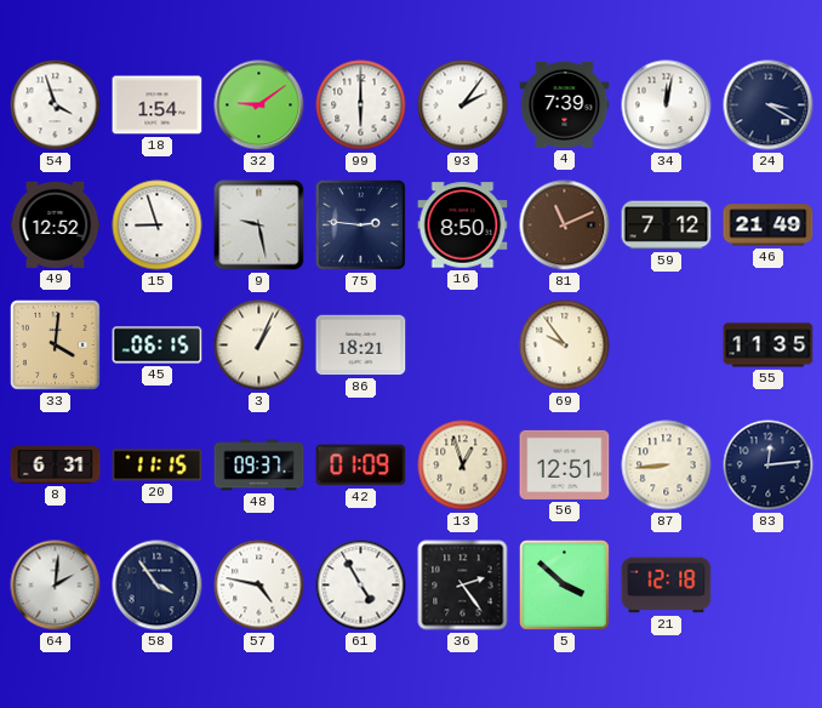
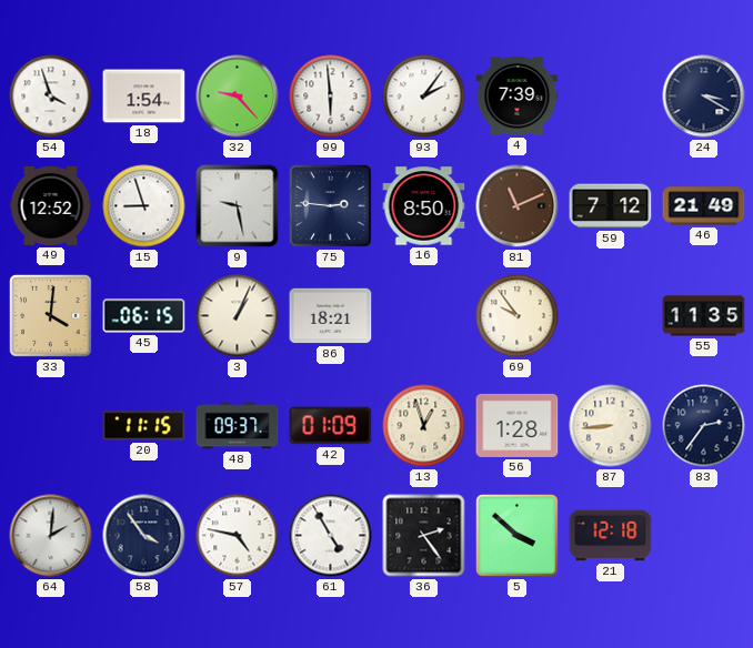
32: 9:09 -> 9:23
99: 6:00 -> 5:59
34: 12:02 -> none
8: 6:31 -> none
56: 12:51 -> 1:28
83: 12:14 -> 2:36
